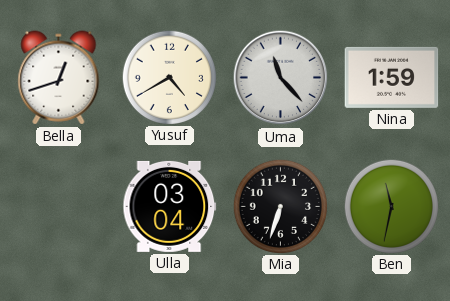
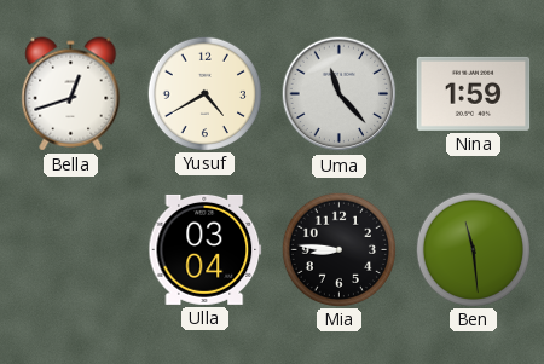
Mia: 6:33 -> 8:46
Ben: 11:32 -> 11:29
